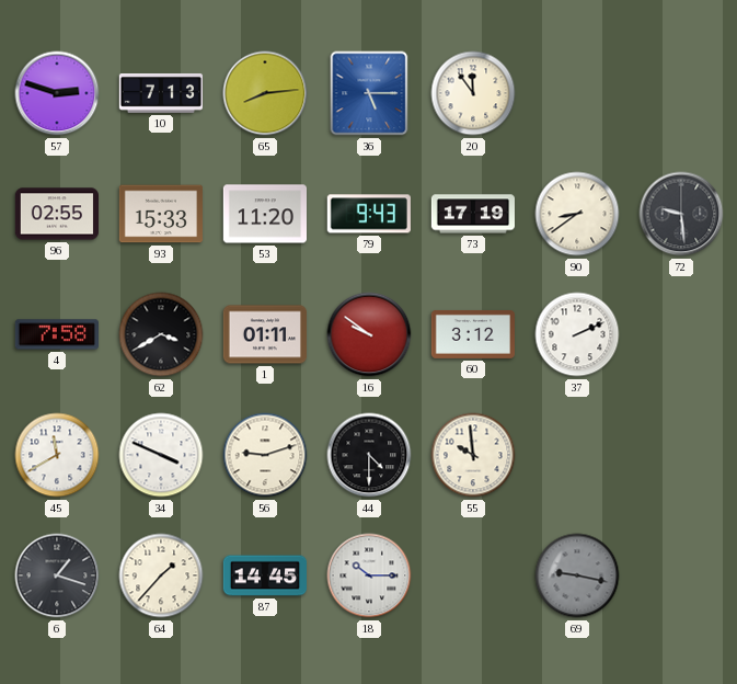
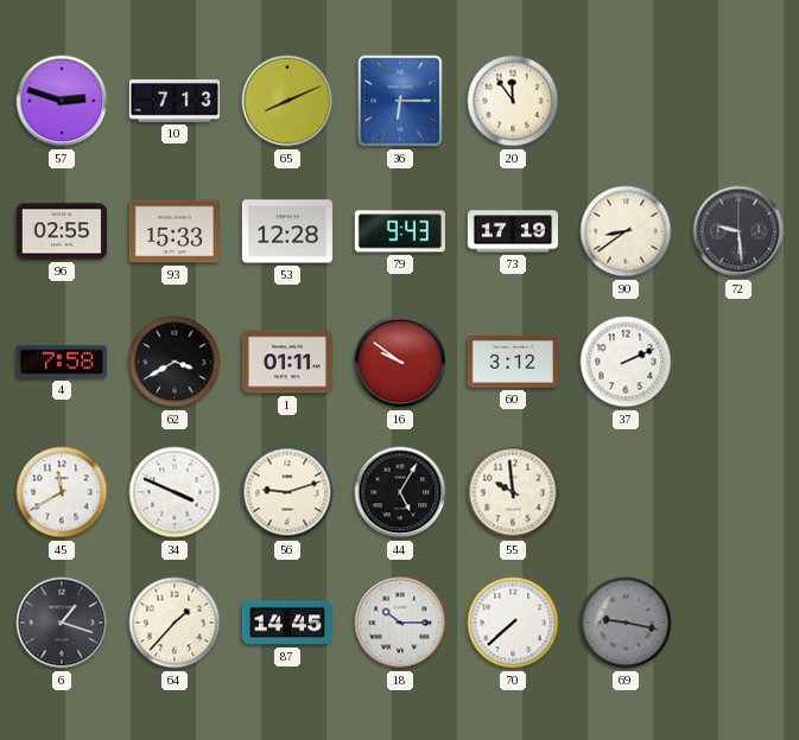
65: 8:14 -> 8:11
36: 5:15 -> 6:15
53: 11:20 -> 12:28
44: 4:30 -> 5:05
70: none -> 7:38
